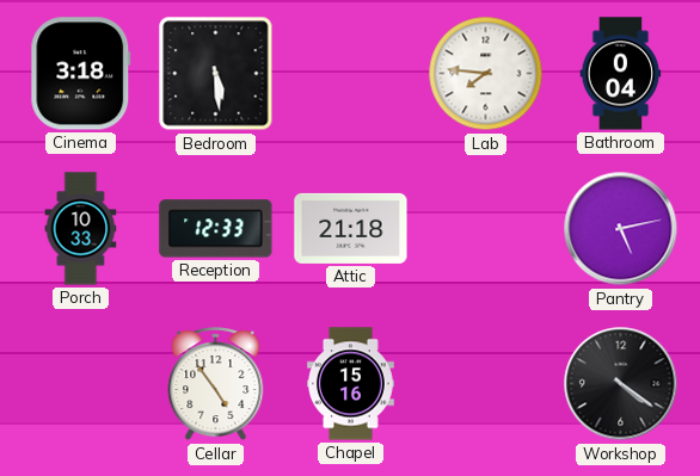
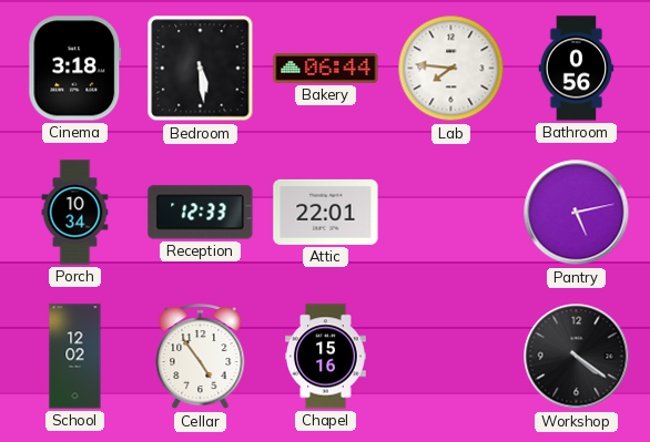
Bakery: none -> 06:44
Bathroom: 0:04 -> 0:56
Porch: 10:33 -> 10:34
Attic: 21:18 -> 22:01
School: none -> 12:02
